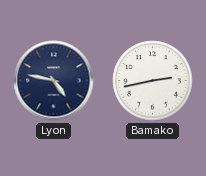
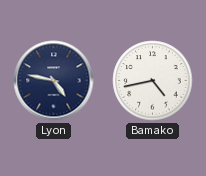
Bamako: 2:43 -> 4:43
